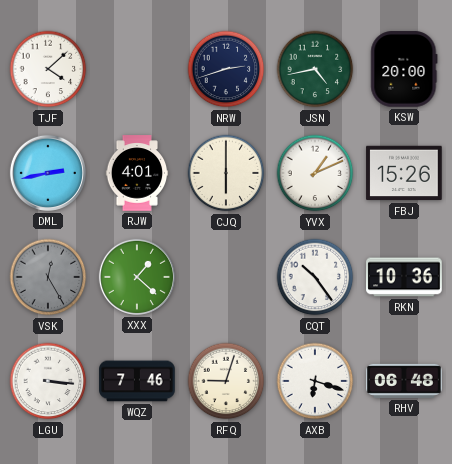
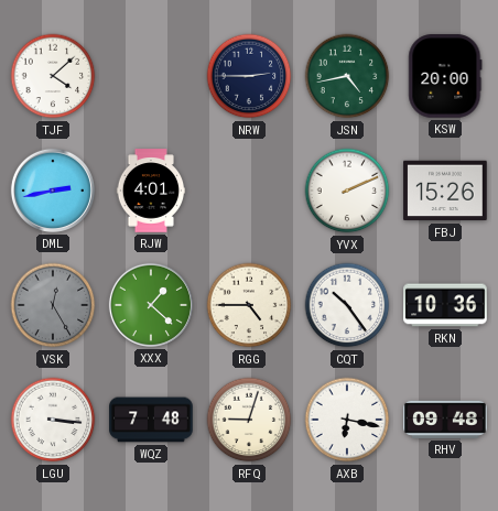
NRW: 2:42 -> 2:45
CJQ: 6:00 -> none
YVX: 1:11 -> 2:11
RGG: none -> 4:45
WQZ: 7:46 -> 7:48
AXB: 6:18 -> 6:17
RHV: 06:48 -> 09:48
